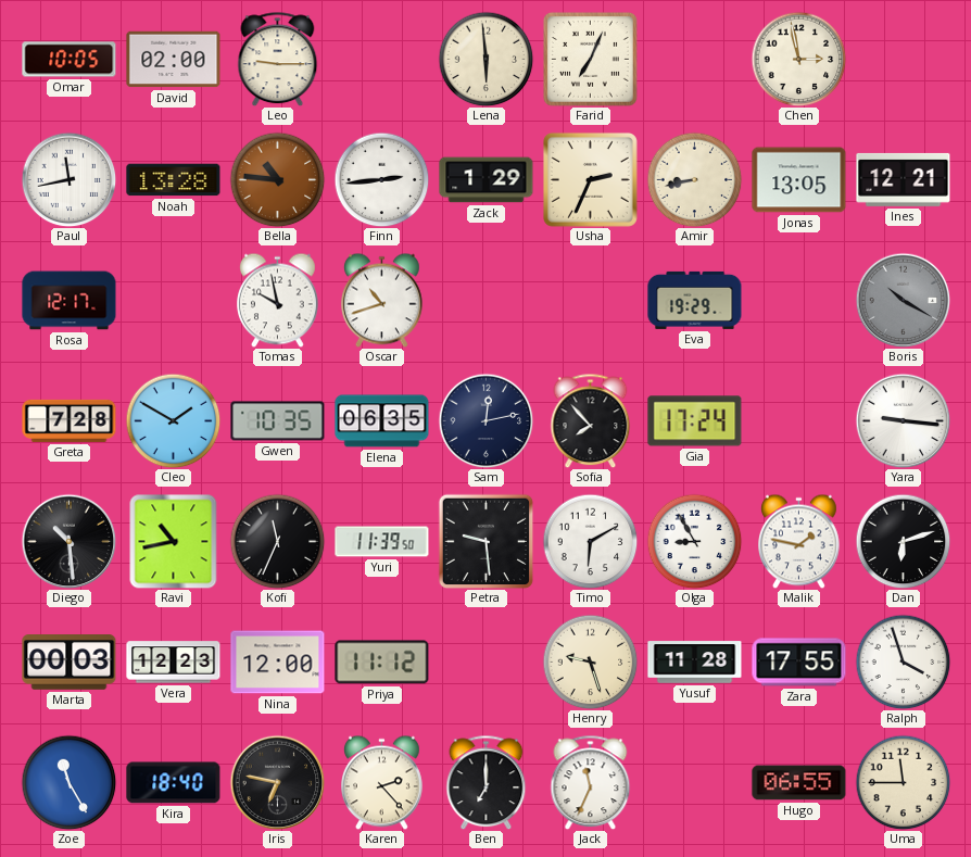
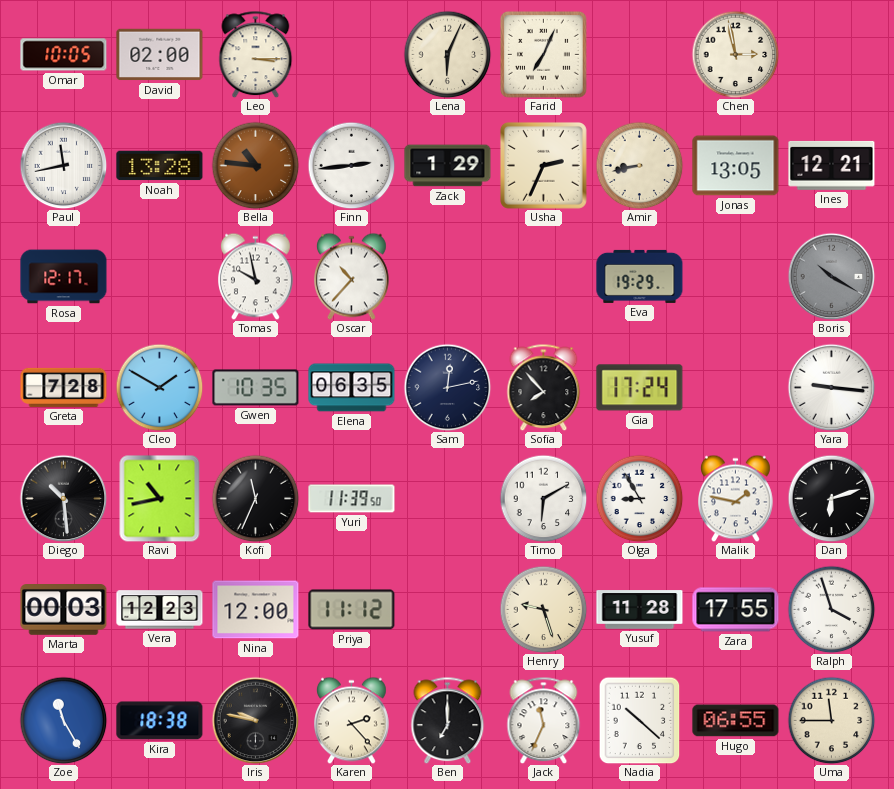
Leo: 9:15 -> 3:15
Lena: 5:59 -> 6:04
Oscar: 10:42 -> 10:37
Petra: 9:29 -> none
Kira: 18:40 -> 18:38
Iris: 6:47 -> 9:47
Nadia: none -> 10:22
